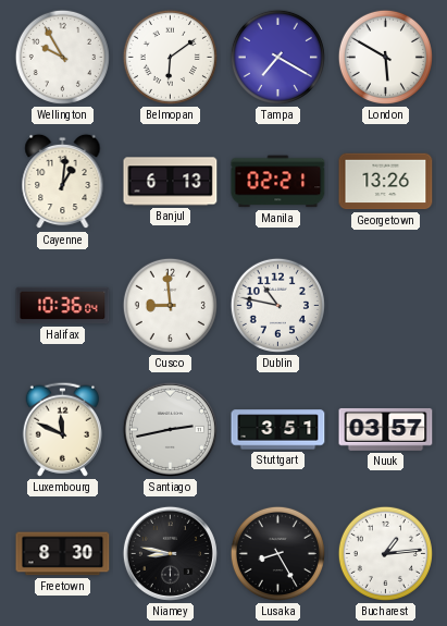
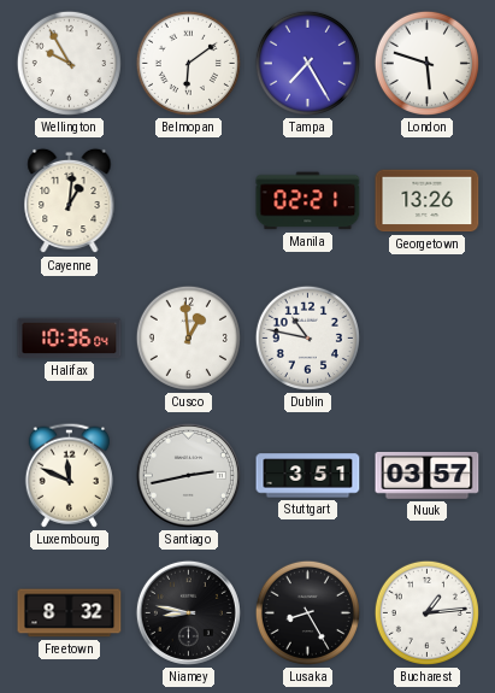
Tampa: 7:20 -> 7:25
London: 5:50 -> 5:48
Banjul: 6:13 -> none
Cusco: 8:59 -> 12:59
Freetown: 8:30 -> 8:32
